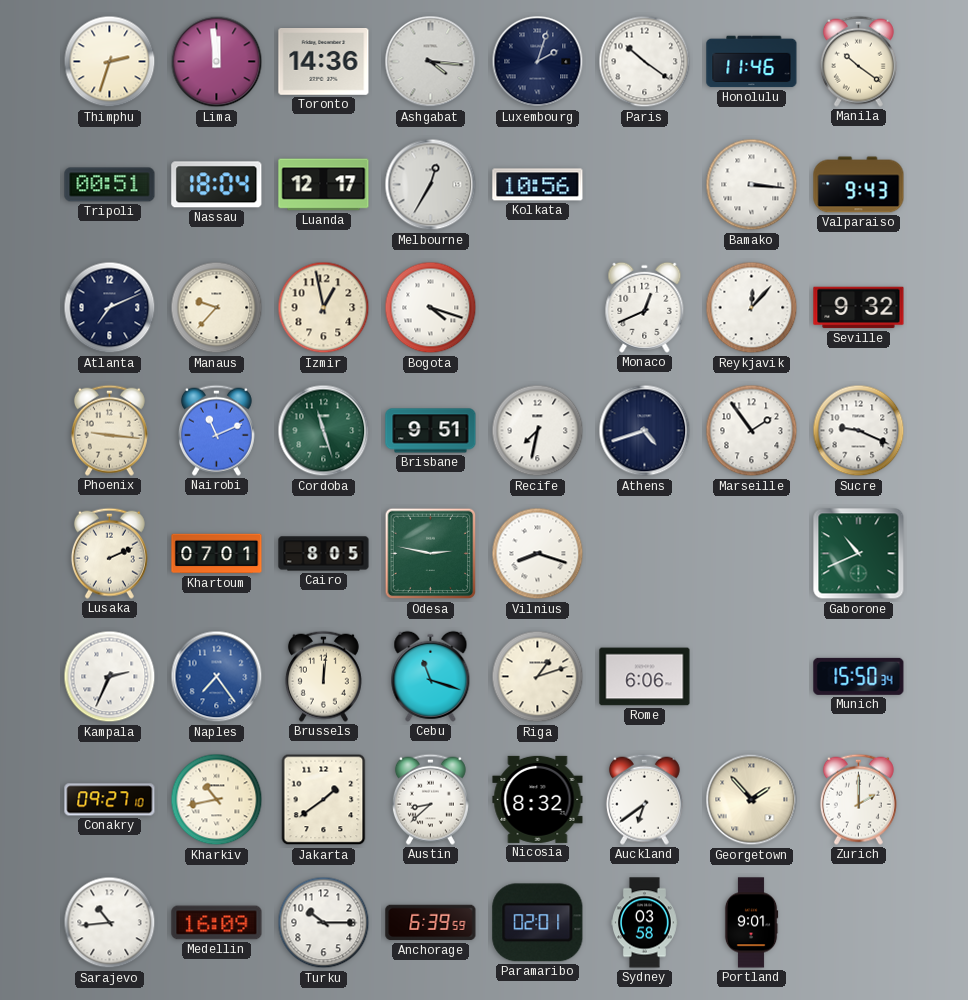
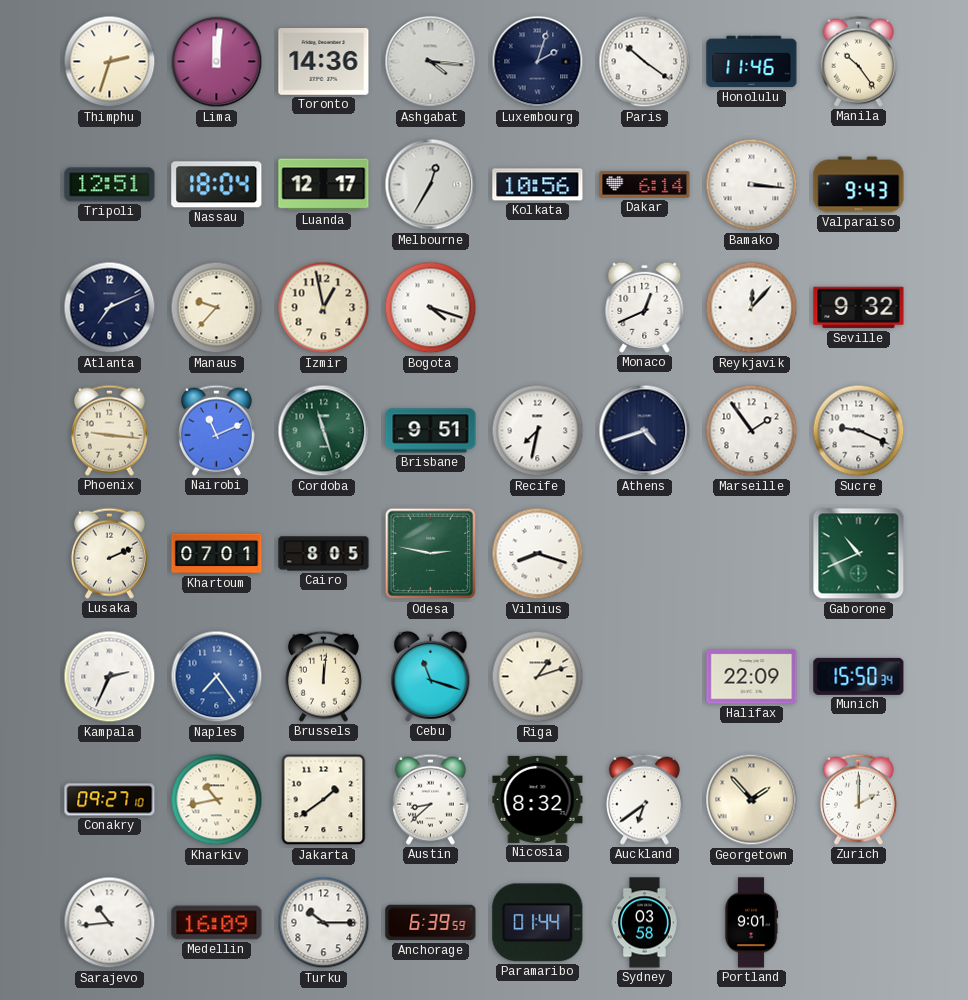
Lima: 11:59 -> 12:01
Manila: 10:21 -> 10:24
Tripoli: 00:51 -> 12:51
Dakar: none -> 6:14
Rome: 6:06 -> none
Halifax: none -> 22:09
Paramaribo: 02:01 -> 01:44
